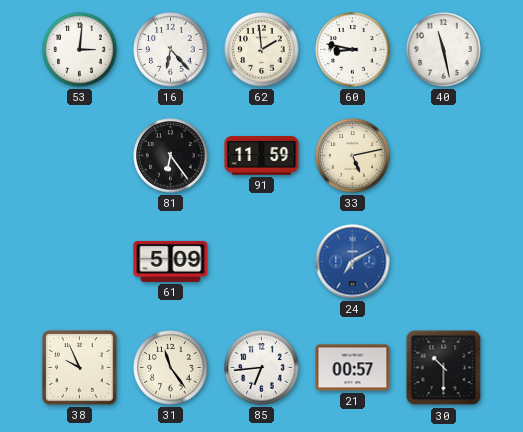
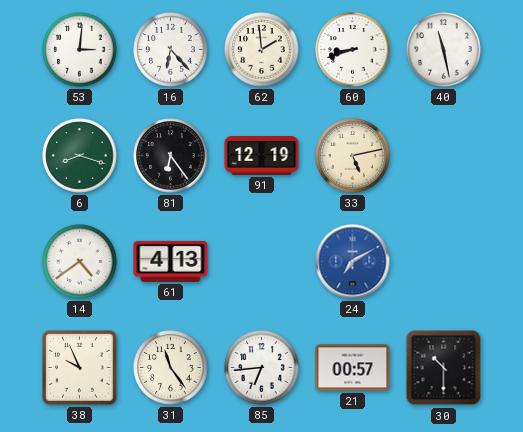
60: 8:47 -> 8:42
6: none -> 8:18
91: 11:59 -> 12:19
14: none -> 4:39
61: 5:09 -> 4:13
